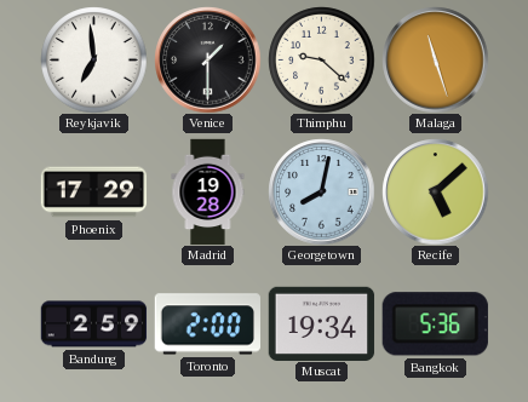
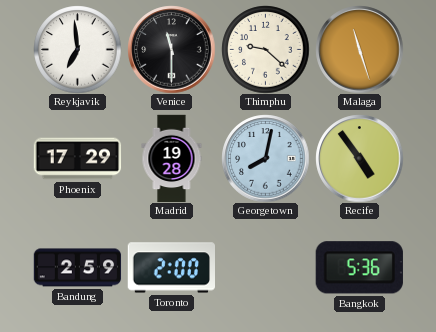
Venice: 1:30 -> 11:30
Recife: 5:08 -> 4:54
Muscat: 19:34 -> none
